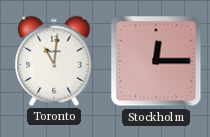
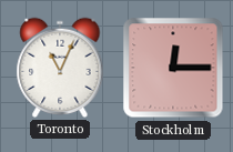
Toronto: 11:01 -> 11:04
